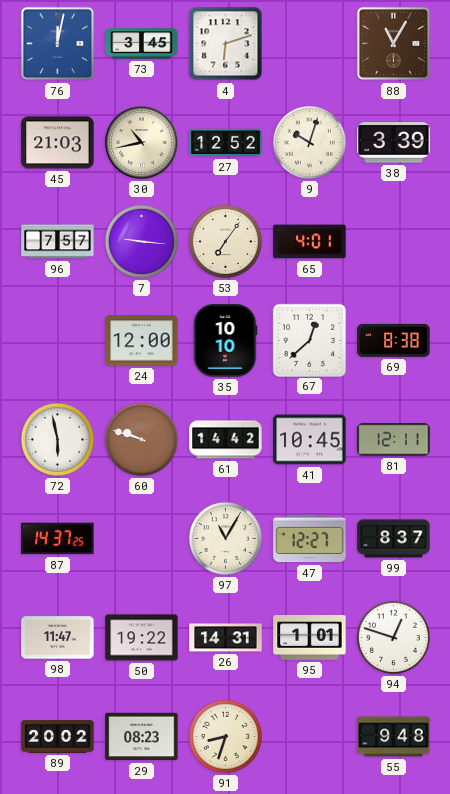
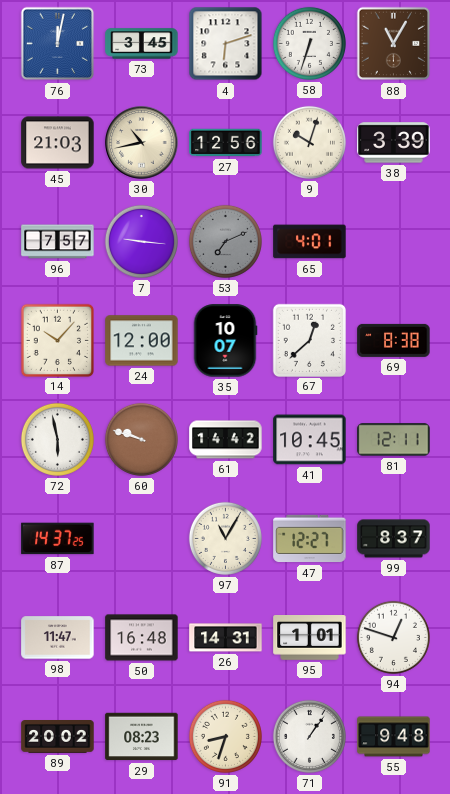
58: none -> 6:33
27: 12:52 -> 12:56
53: 7:06 -> 7:11
53 dial: cream -> grey
14: none -> 10:07
35: 10:10 -> 10:07
50: 19:22 -> 16:48
71: none -> 1:06
